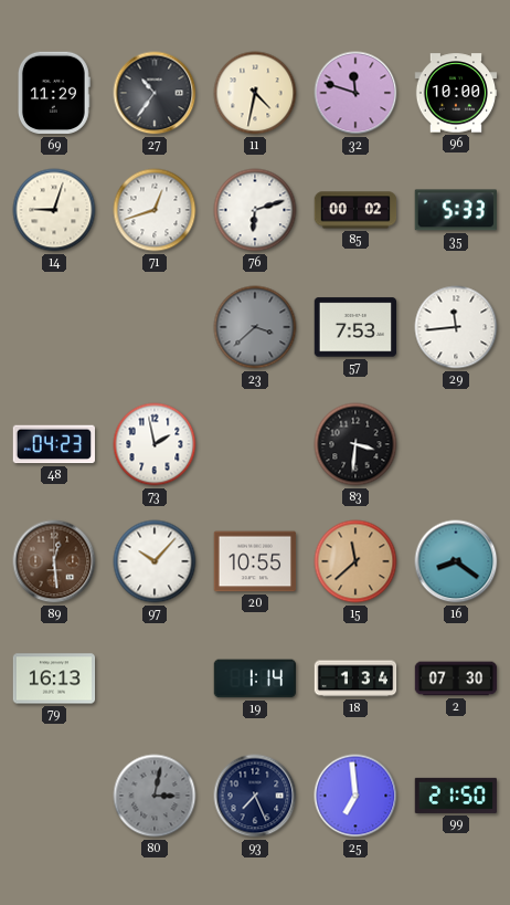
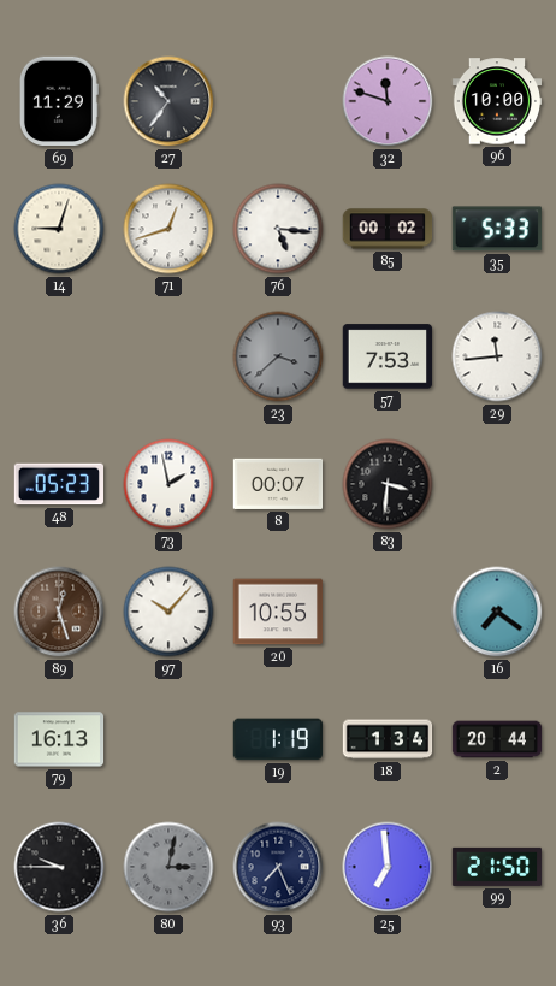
11: 4:32 -> none
76: 6:12 -> 5:16
48: 04:23 -> 05:23
8: none -> 00:07
89: 12:29 -> 12:27
15: 11:38 -> none
16: 8:21 -> 7:21
19: 1:14 -> 1:19
2: 07:30 -> 20:44
36: none -> 9:45
